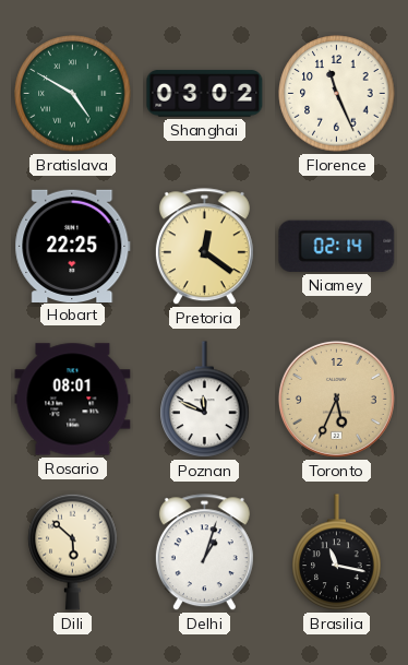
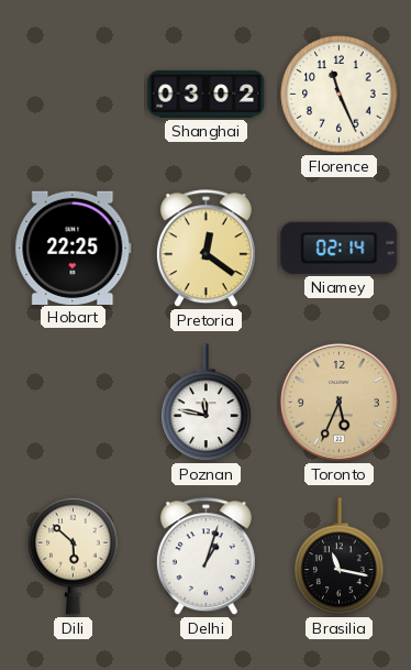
Bratislava: 4:50 -> none
Rosario: 08:01 -> none
Poznan: 11:49 -> 11:47
